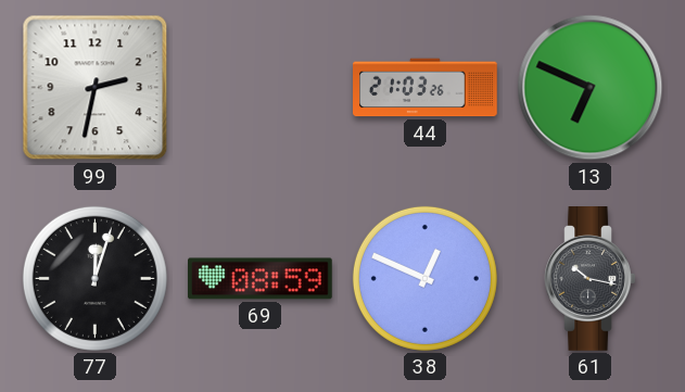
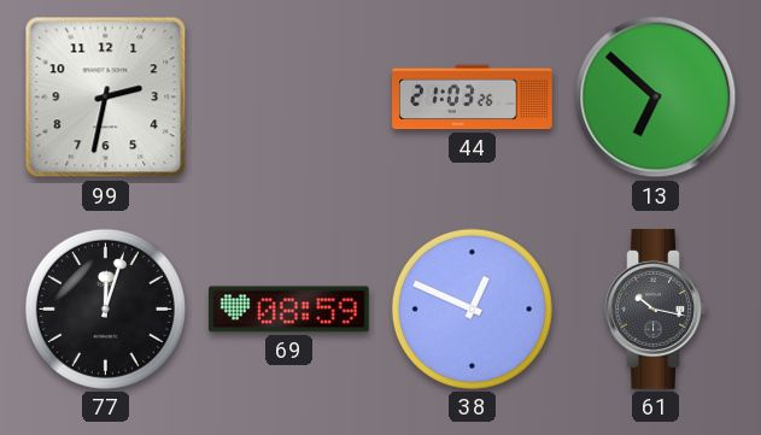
13: 6:49 -> 6:52
